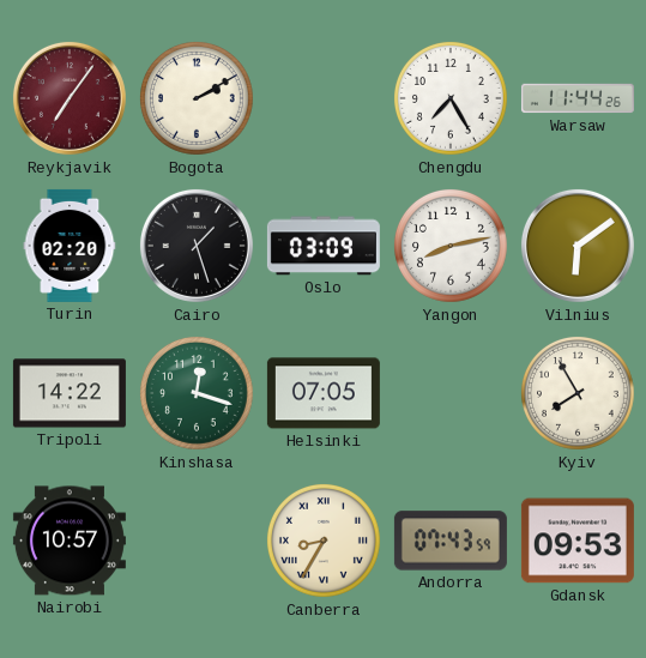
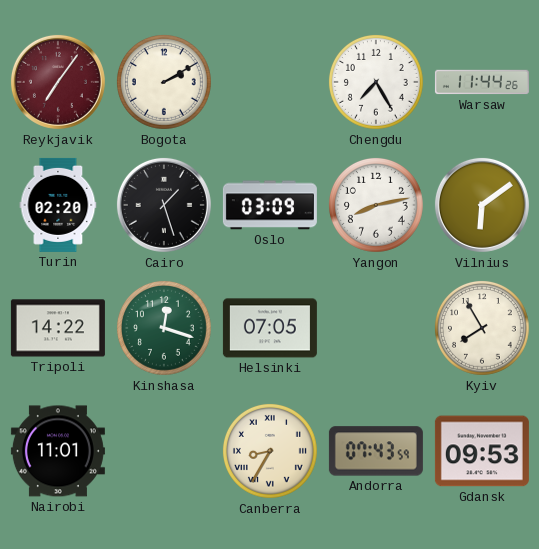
Nairobi: 10:57 -> 11:01
